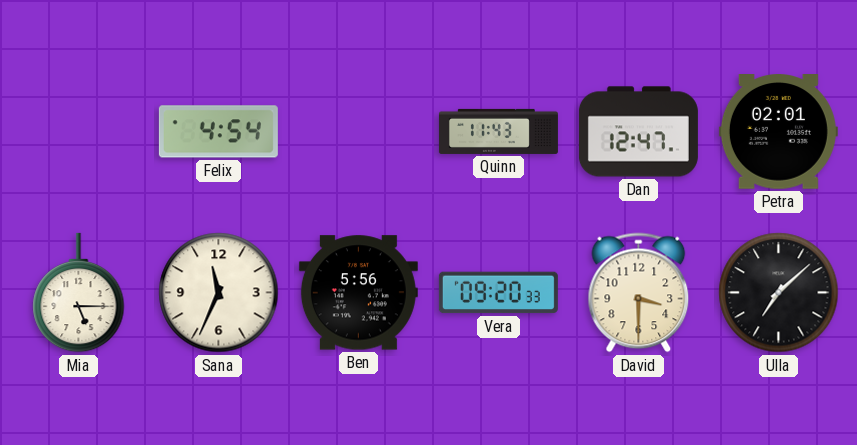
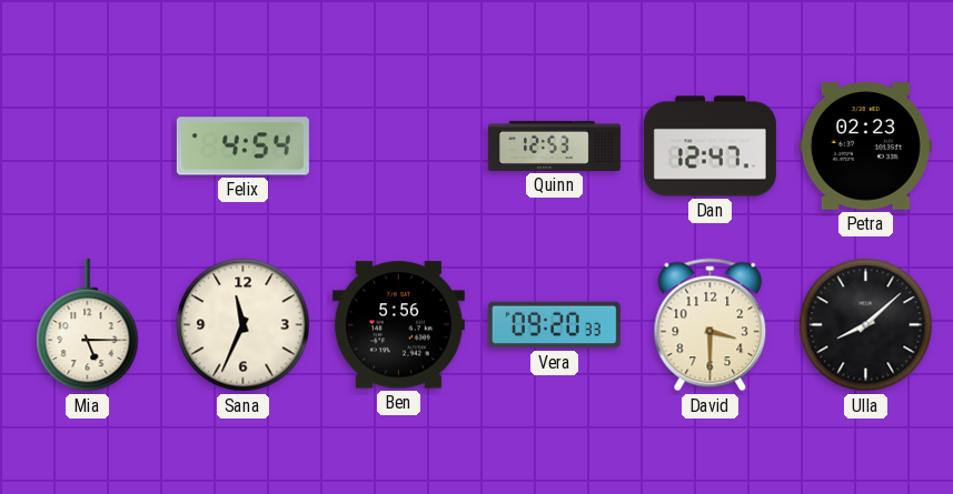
Quinn: 11:43 -> 12:53
Petra: 02:01 -> 02:23
Ulla: 7:08 -> 8:08
